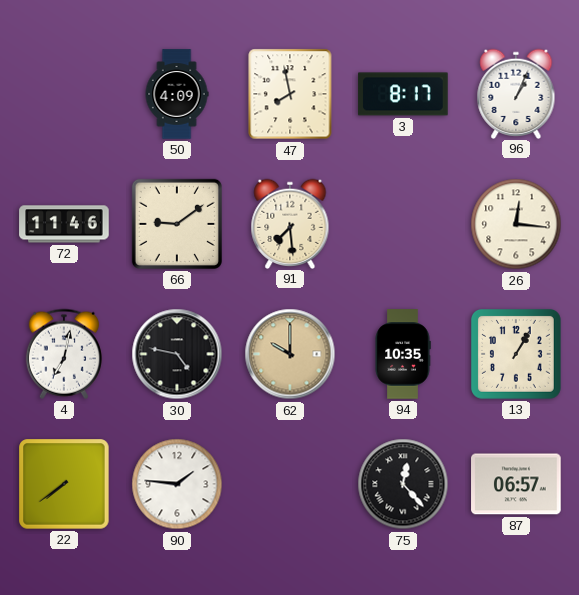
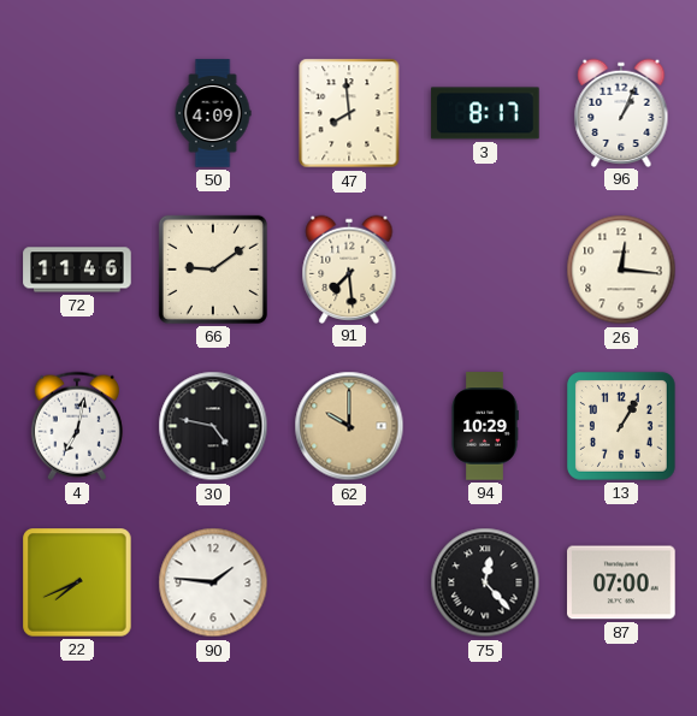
47: 7:58 -> 7:59
94: 10:35 -> 10:29
22: 7:39 -> 7:41
87: 06:57 -> 07:00
